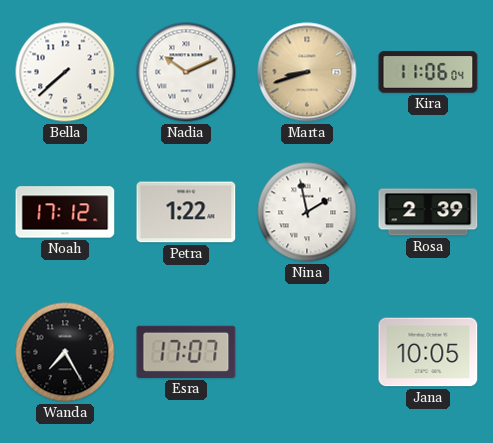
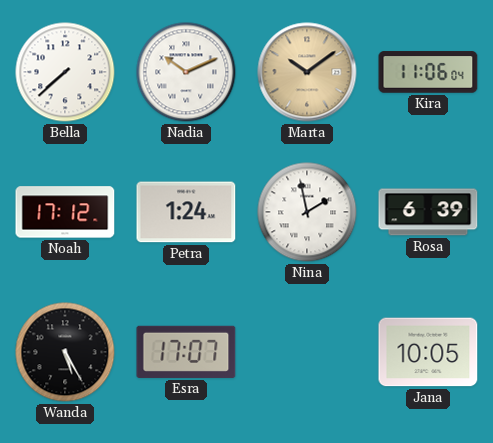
Marta: 8:42 -> 10:09
Petra: 1:22 -> 1:24
Rosa: 2:39 -> 6:39
Wanda: 7:25 -> 5:25
